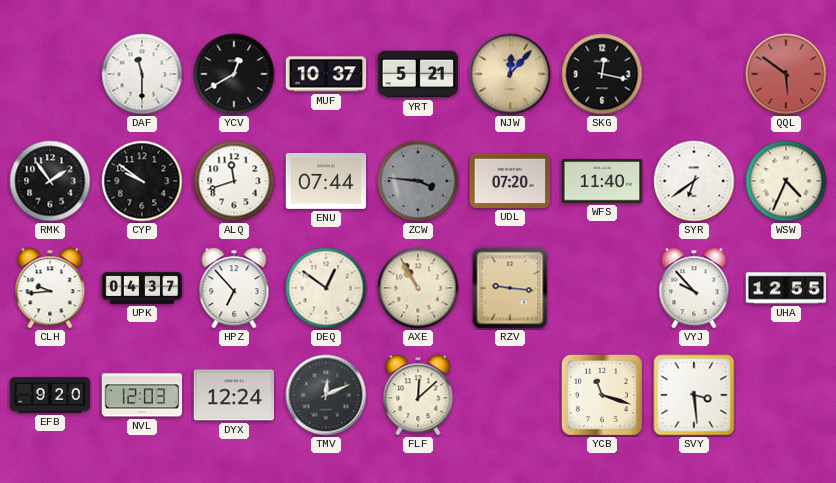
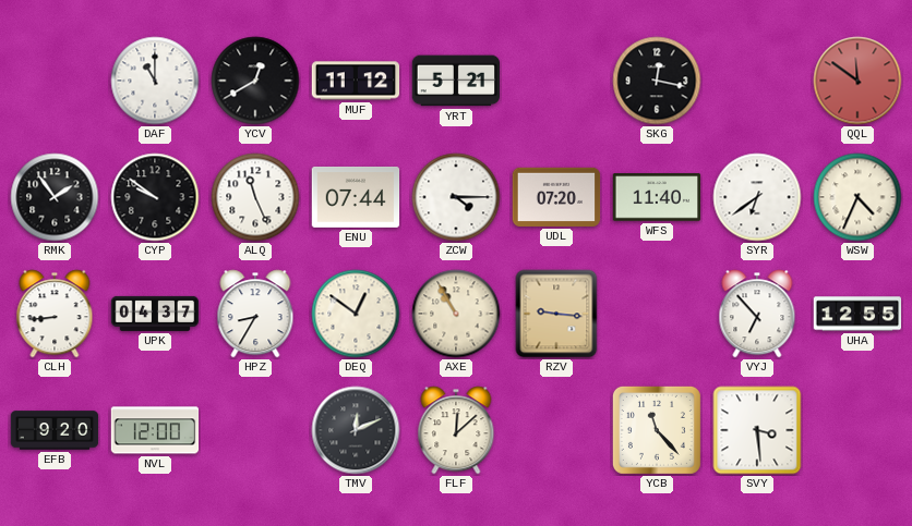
DAF: 11:30 -> 11:00
MUF: 10:37 -> 11:12
NJW: 12:07 -> none
QQL: 5:51 -> 11:51
ALQ: 11:42 -> 11:26
ZCW: 3:46 -> 4:15
ZCW dial: grey -> white
CLH: 9:44 -> 8:44
HPZ: 6:53 -> 8:35
VYJ: 9:53 -> 6:53
NVL: 12:03 -> 12:00
DYX: 12:24 -> none
YCB: 11:18 -> 11:23
